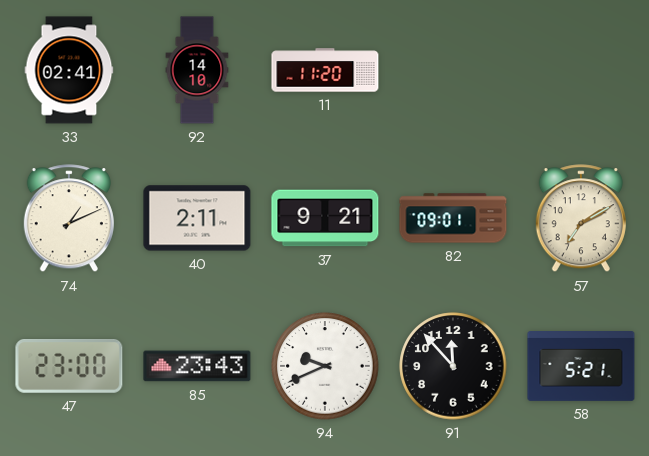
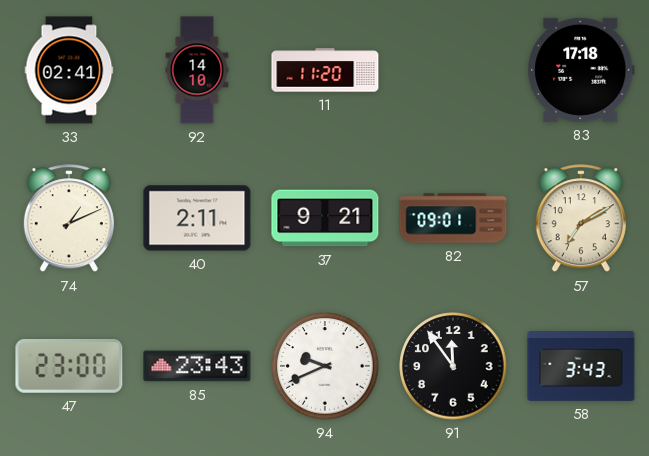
83: none -> 17:18
91: 11:53 -> 11:54
58: 5:21 -> 3:43
